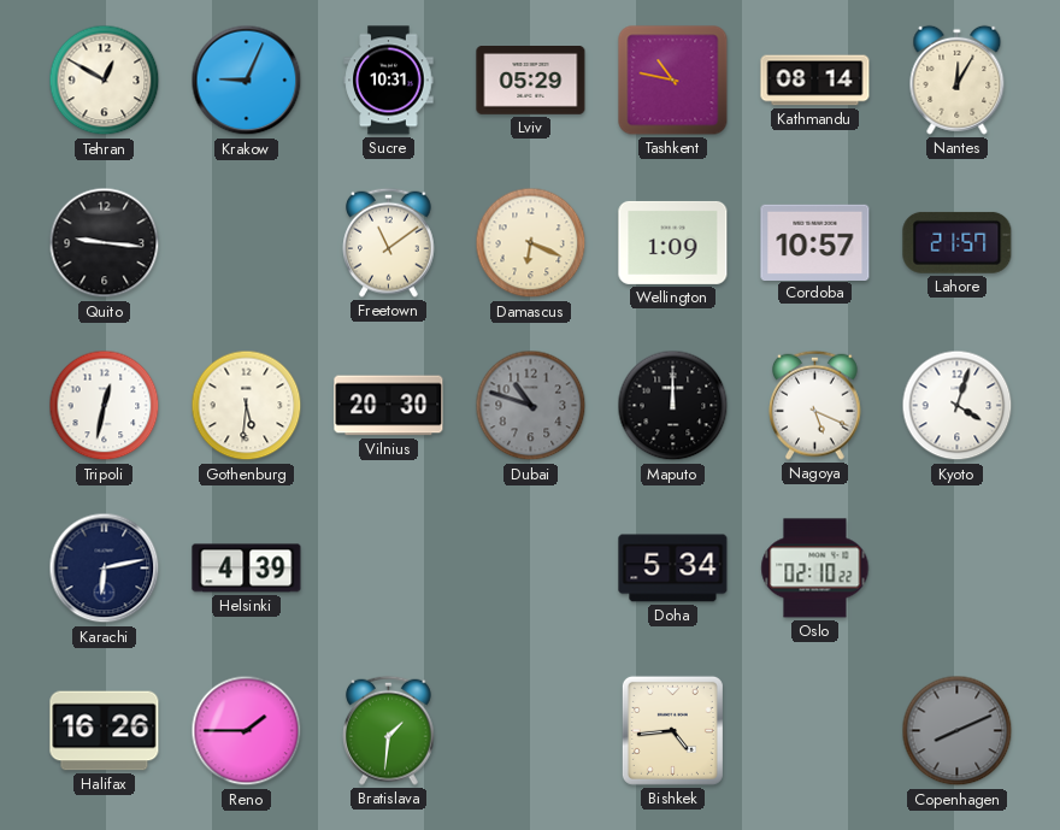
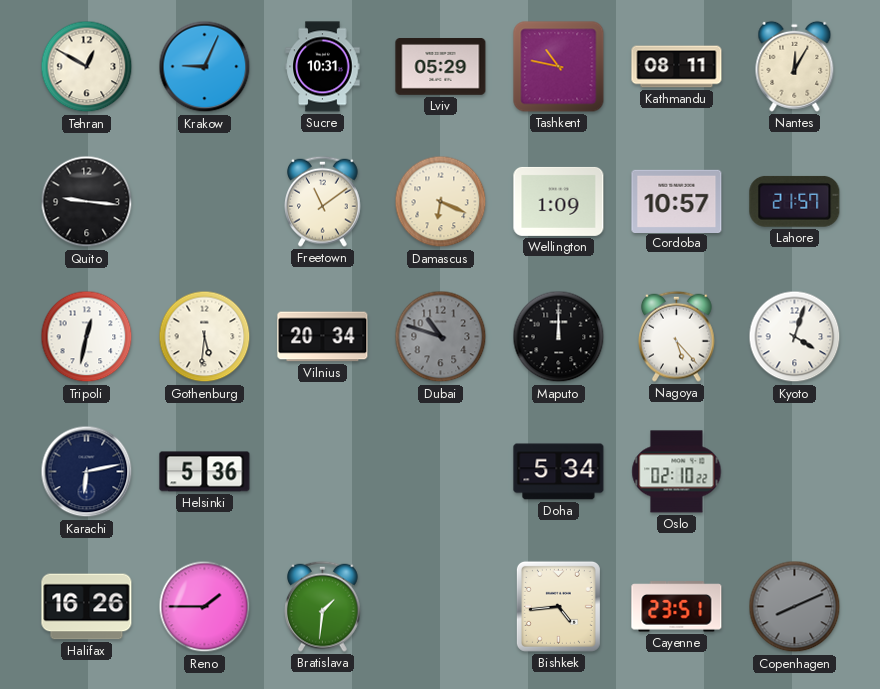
Kathmandu: 08:14 -> 08:11
Vilnius: 20:30 -> 20:34
Nagoya: 5:19 -> 5:23
Helsinki: 4:39 -> 5:36
Cayenne: none -> 23:51
